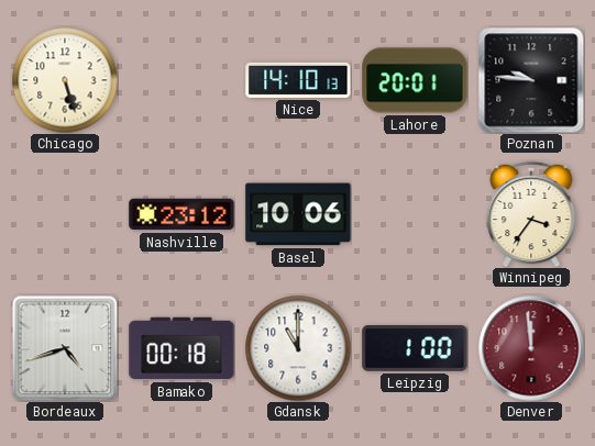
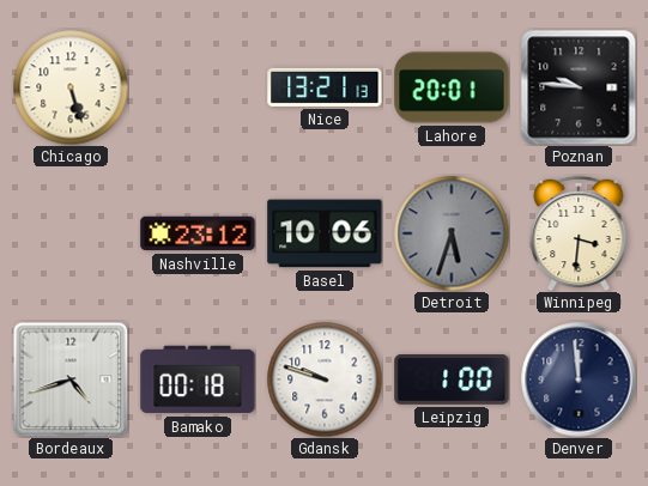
Nice: 14:10 -> 13:21
Detroit: none -> 5:33
Winnipeg: 3:36 -> 3:31
Gdansk: 11:00 -> 9:48
Denver dial: burgundy -> navy
